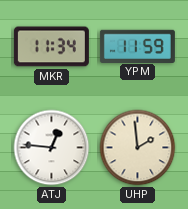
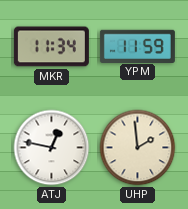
ATJ: 12:46 -> 12:47
